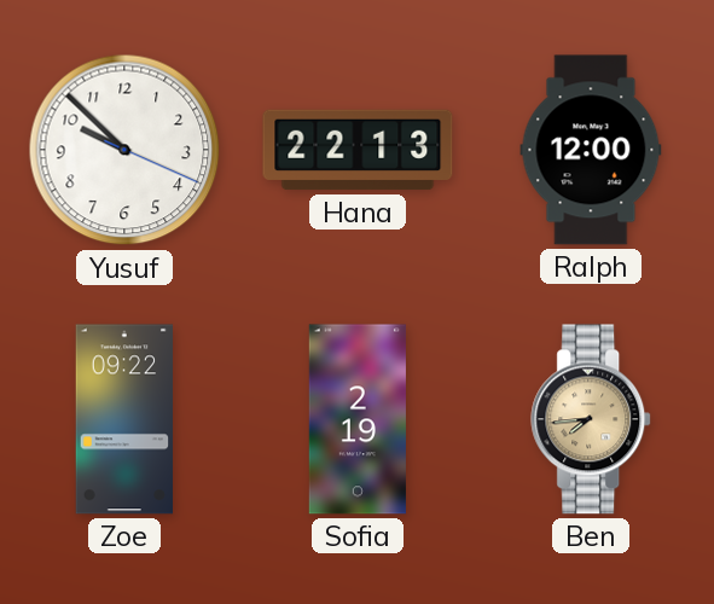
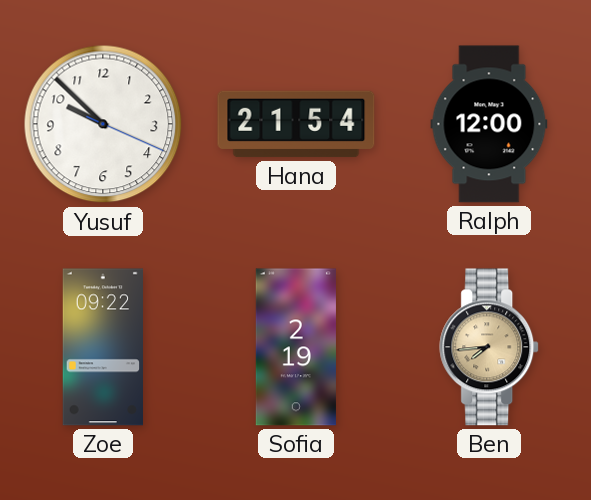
Hana: 22:13 -> 21:54
